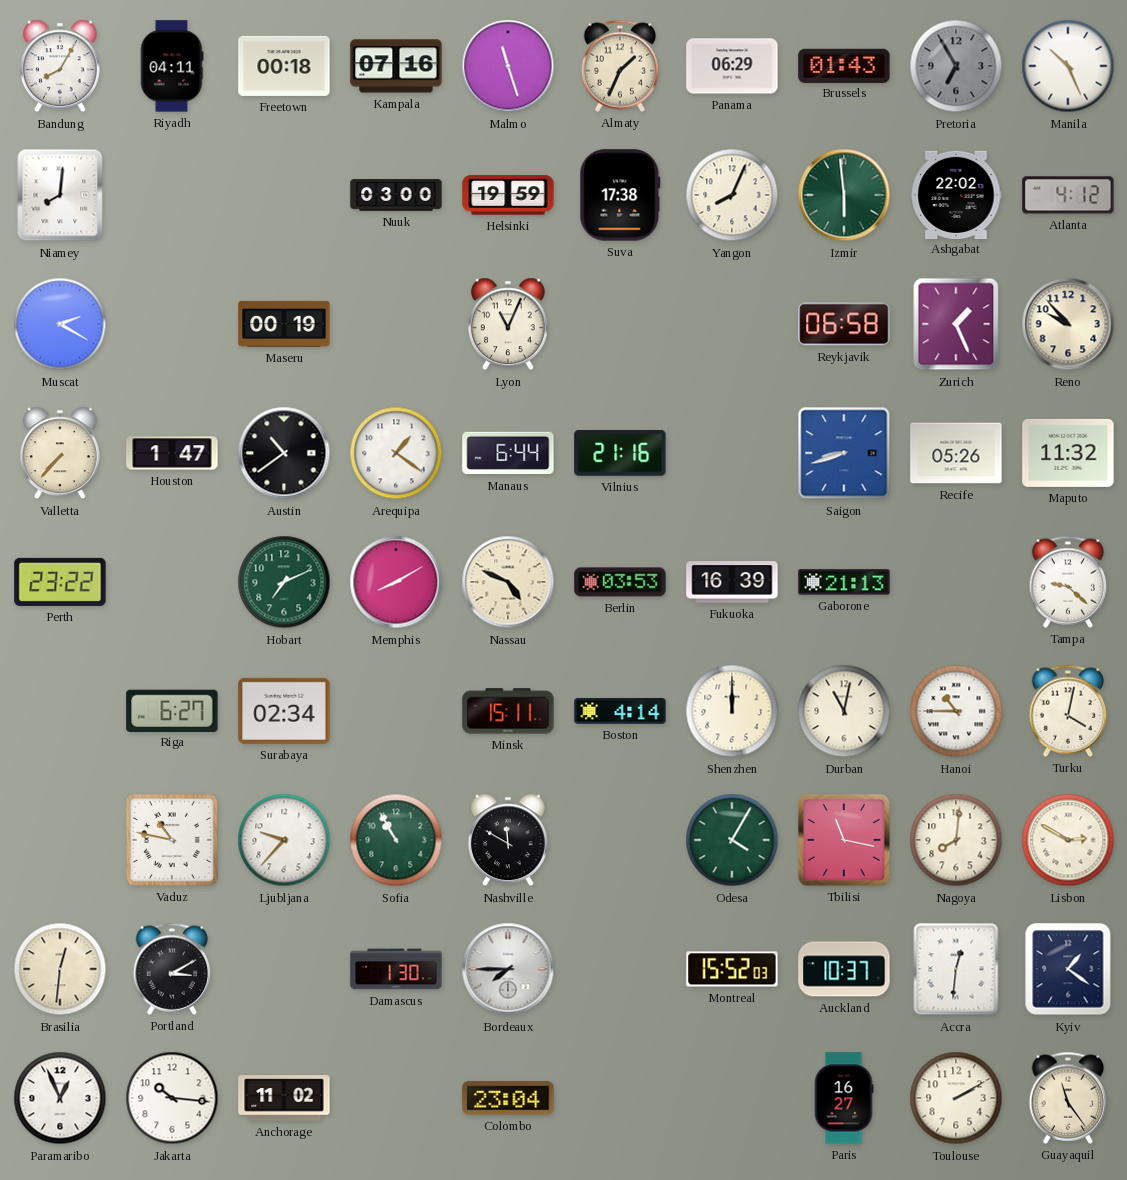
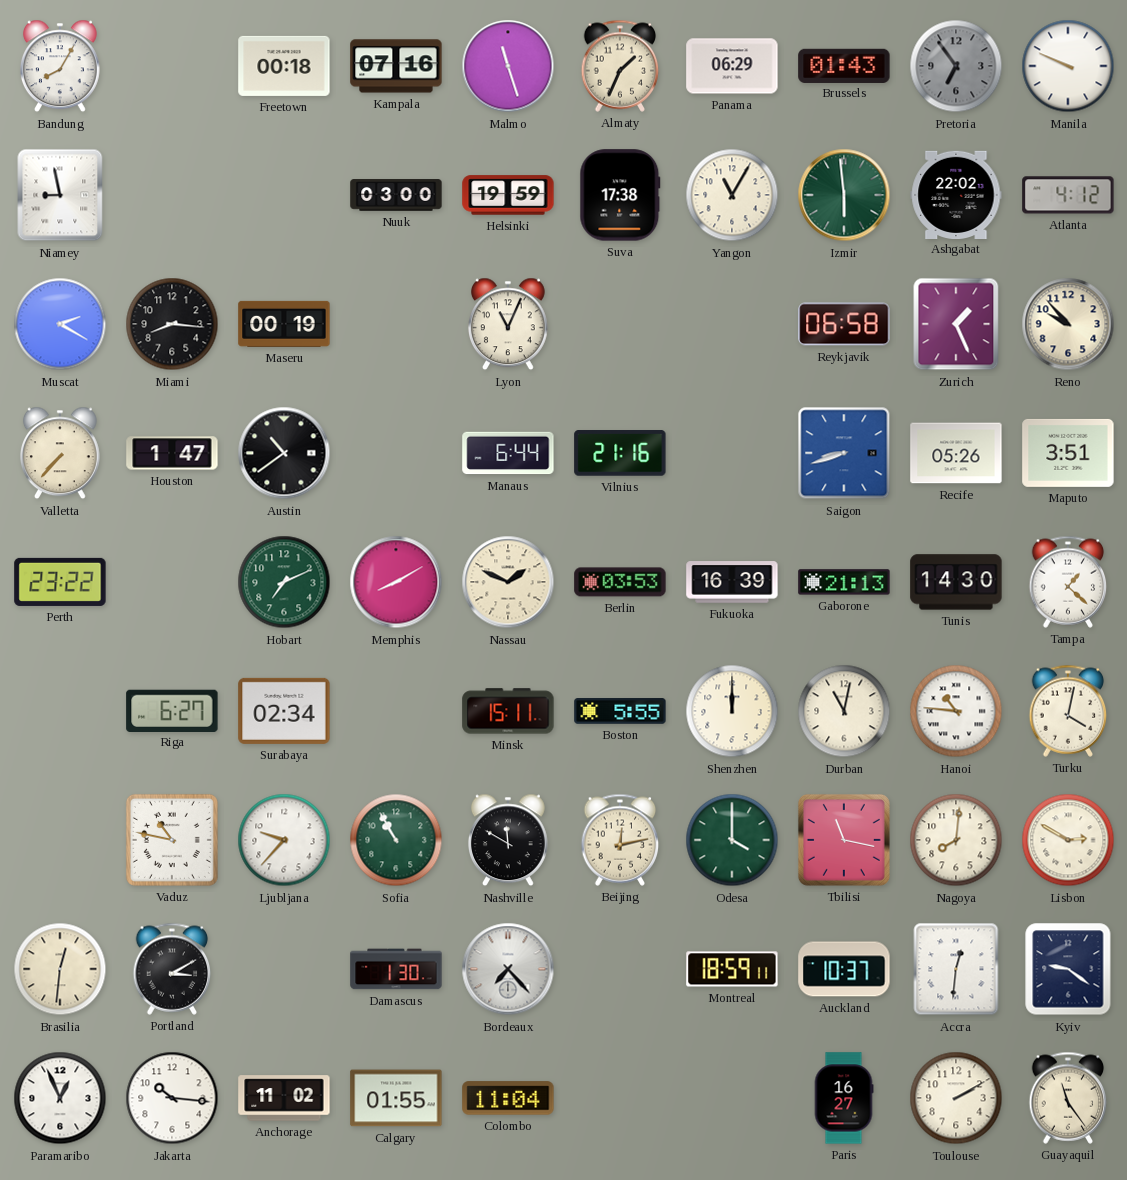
Riyadh: 04:11 -> none
Pretoria: 6:55 -> 6:54
Manila: 10:26 -> 9:49
Niamey: 8:01 -> 8:58
Yangon: 8:04 -> 11:05
Miami: none -> 8:16
Arequipa: 1:21 -> none
Maputo: 11:32 -> 3:51
Nassau: 4:49 -> 1:49
Tunis: none -> 14:30
Tampa: 9:22 -> 1:22
Boston: 4:14 -> 5:55
Hanoi: 10:45 -> 10:46
Beijing: none -> 12:13
Odesa: 4:05 -> 4:00
Bordeaux: 7:45 -> 7:23
Montreal: 15:52 -> 18:59
Kyiv: 1:21 -> 9:21
Calgary: none -> 01:55
Colombo: 23:04 -> 11:04
